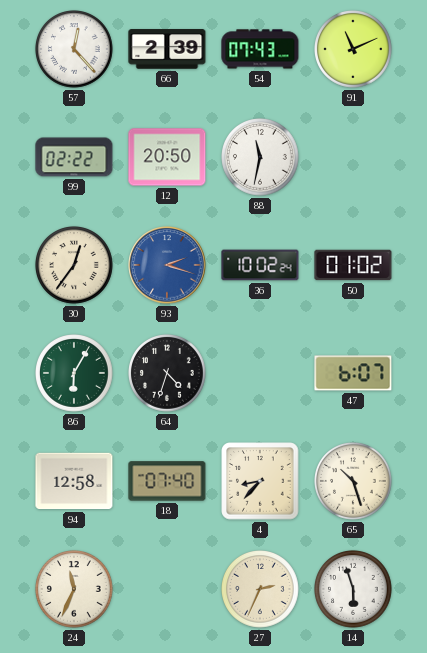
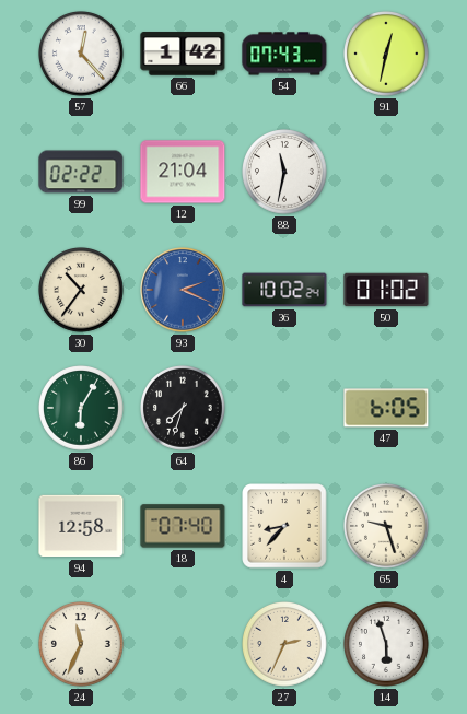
66: 2:39 -> 1:42
91: 11:11 -> 12:32
12: 20:50 -> 21:04
30: 12:36 -> 10:36
93: 2:18 -> 2:19
64: 4:33 -> 7:33
47: 6:07 -> 6:05
65: 10:27 -> 9:27
